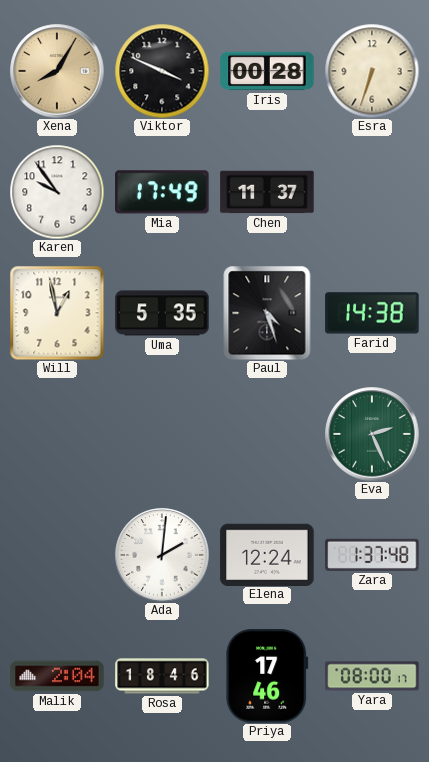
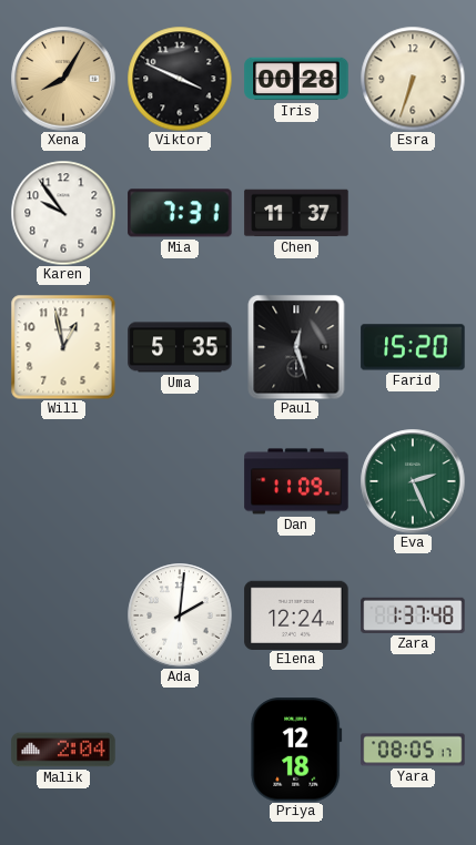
Mia: 17:49 -> 7:31
Paul: 4:27 -> 12:27
Farid: 14:38 -> 15:20
Dan: none -> 11:09
Rosa: 18:46 -> none
Priya: 17:46 -> 12:18
Yara: 08:00 -> 08:05
